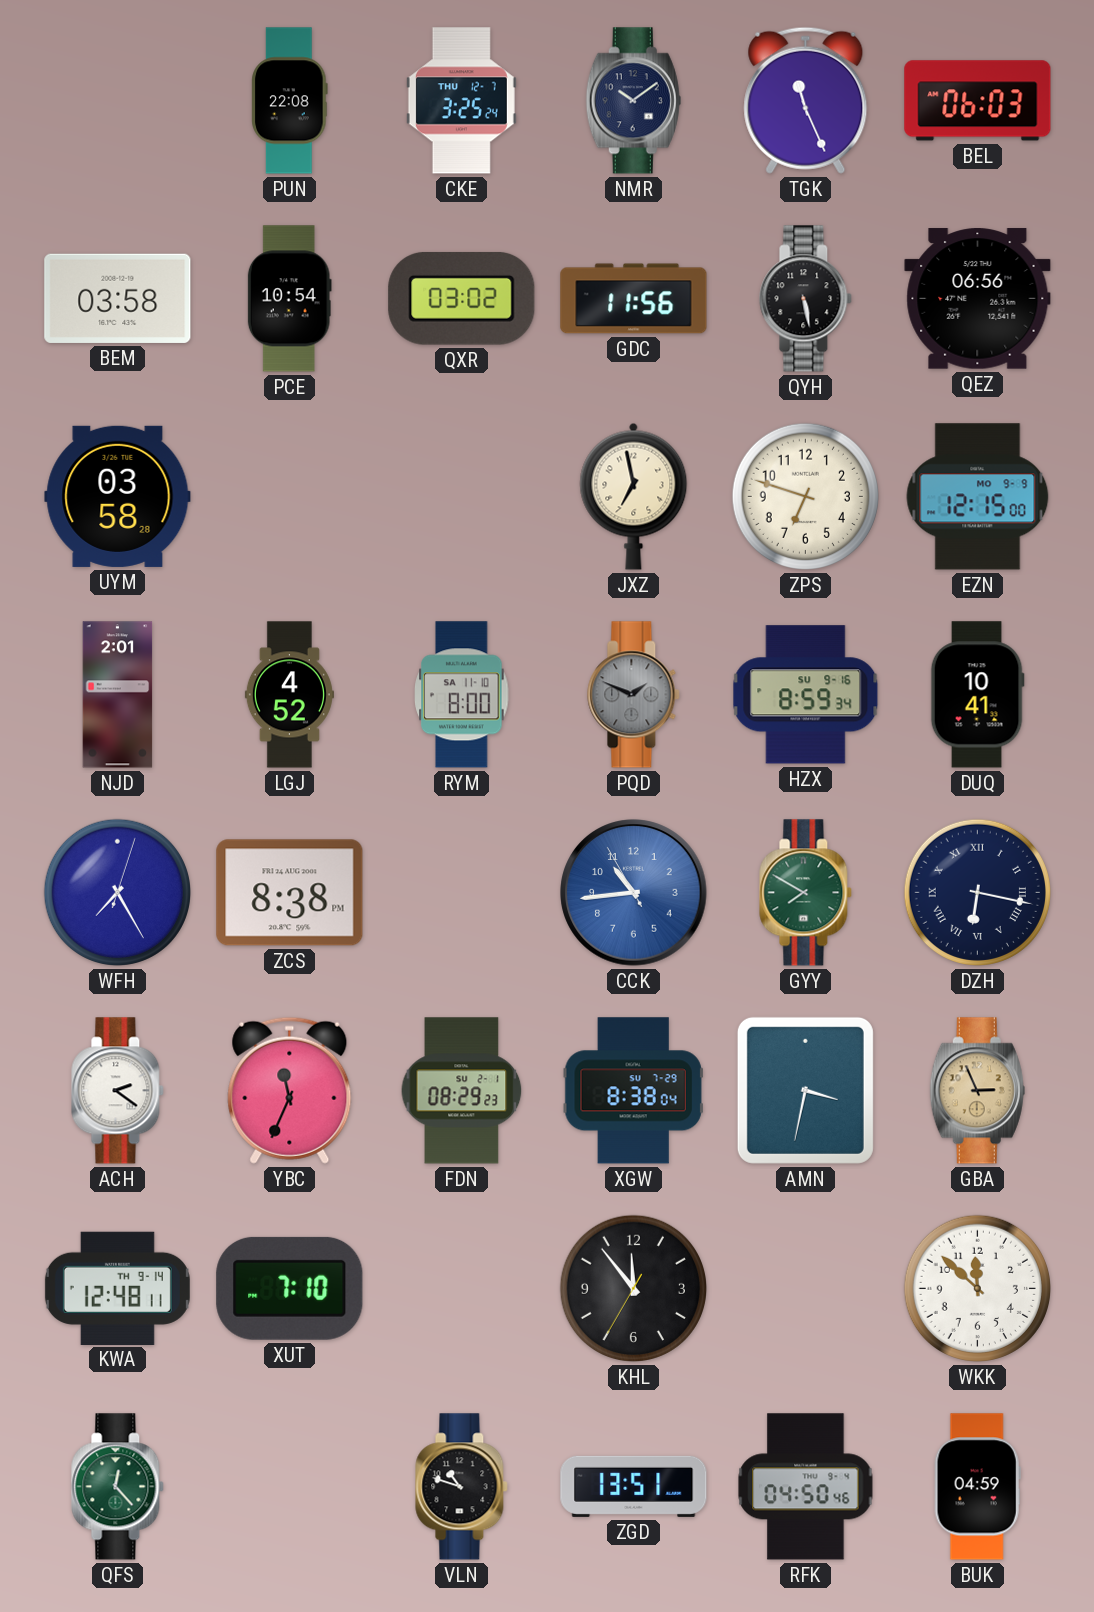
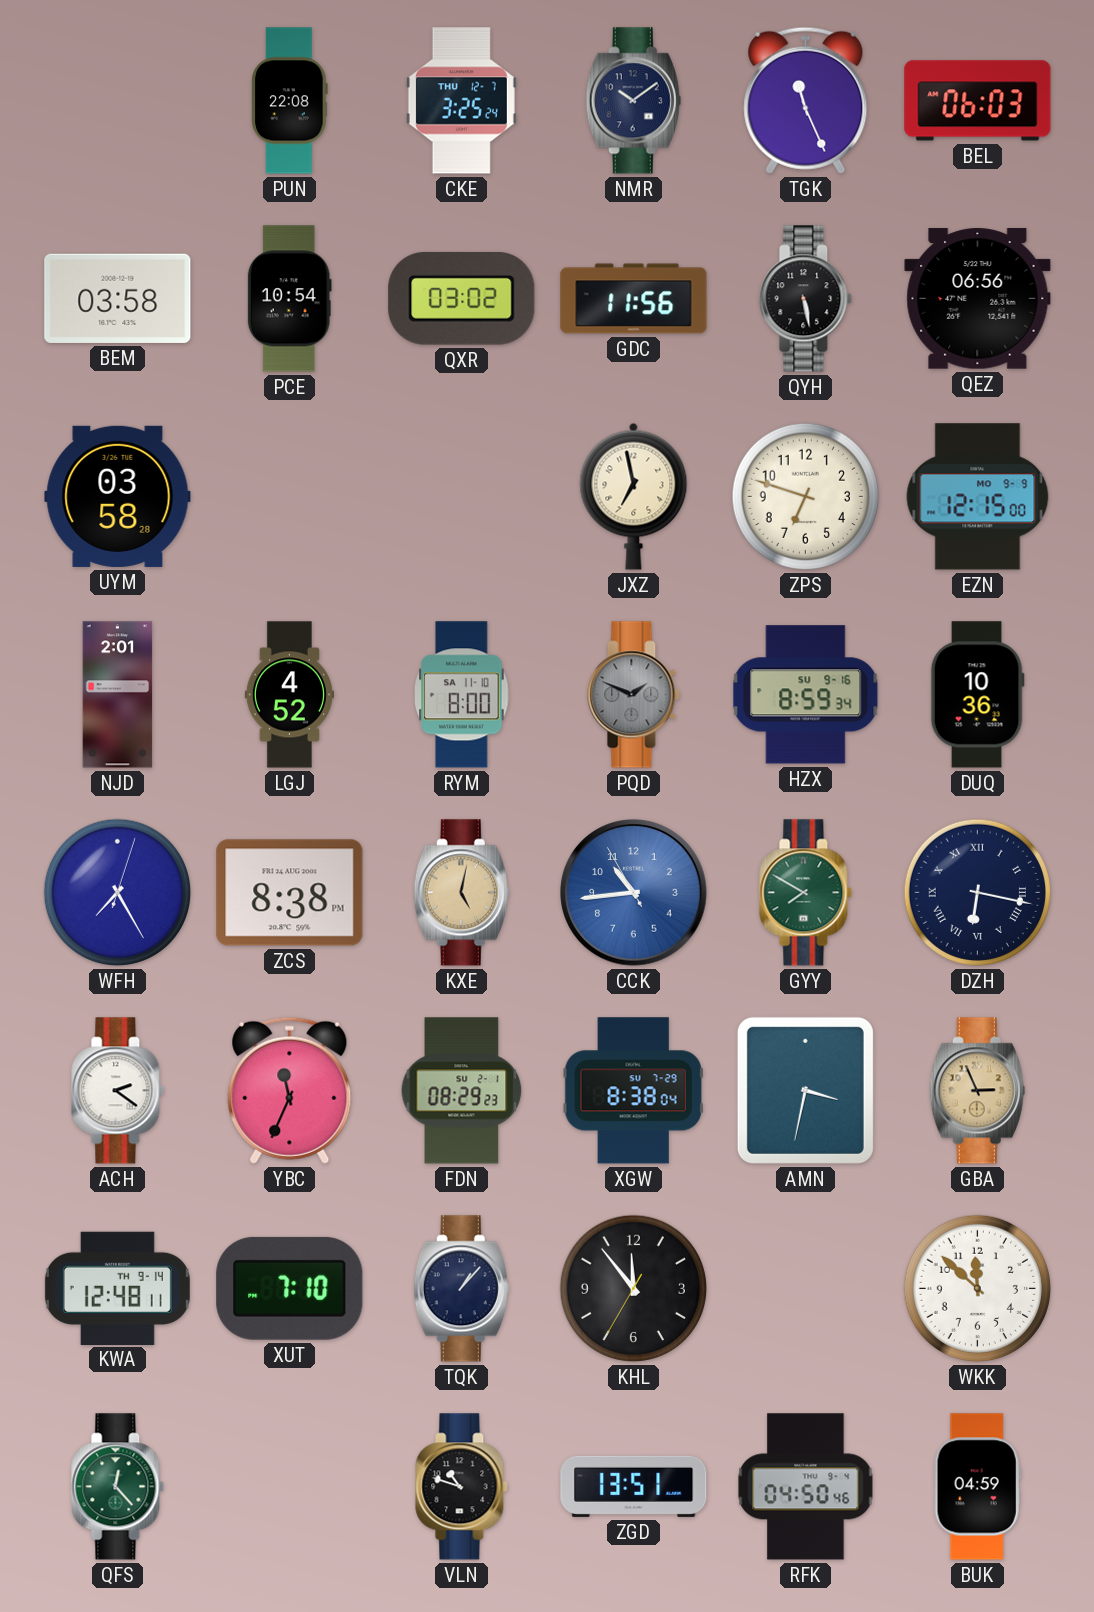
DUQ: 10:41 -> 10:36
KXE: none -> 5:02
TQK: none -> 1:07
